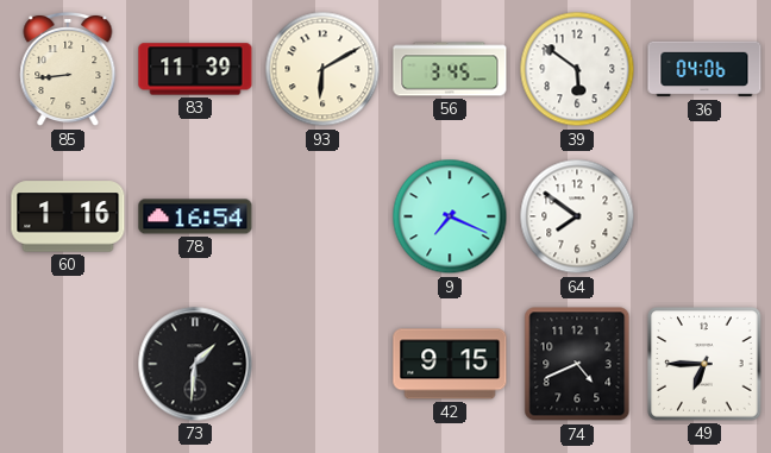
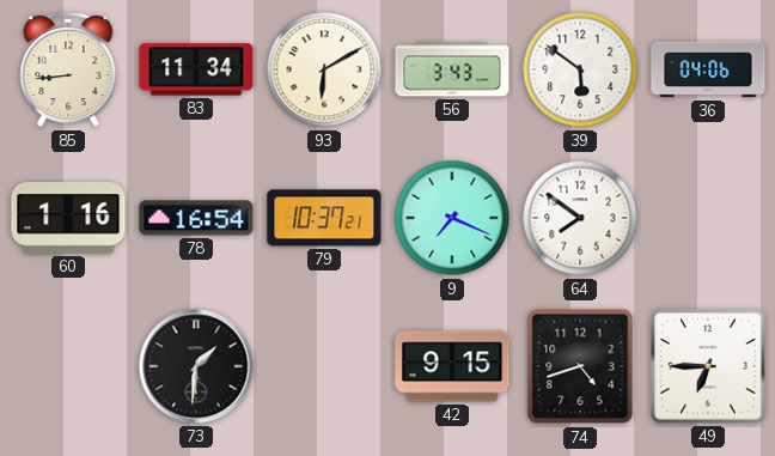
83: 11:39 -> 11:34
56: 3:45 -> 3:43
79: none -> 10:37
74: 4:41 -> 4:42
